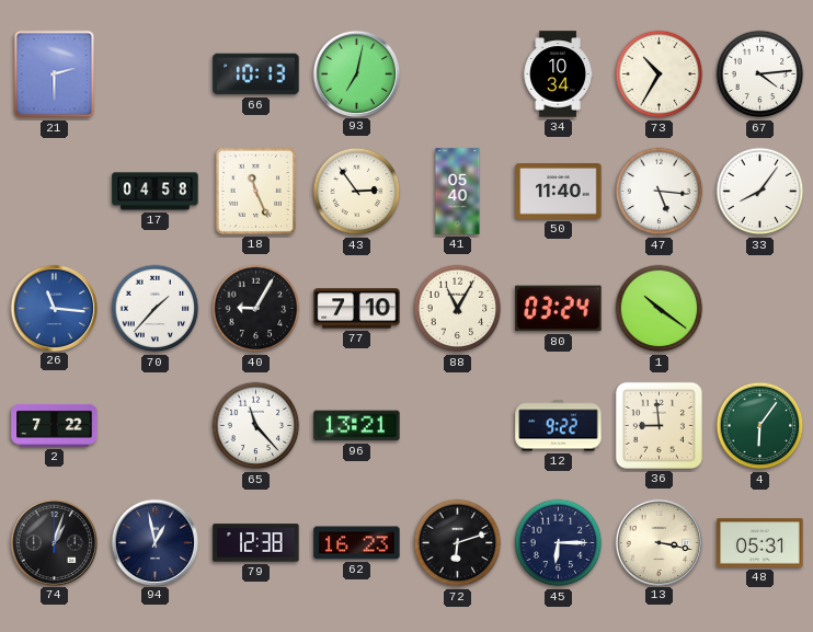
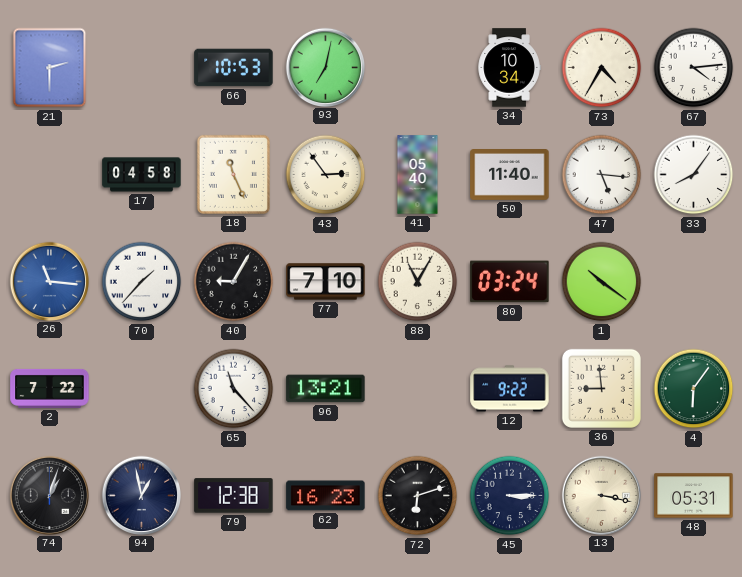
66: 10:13 -> 10:53
73: 10:35 -> 4:35
45: 6:15 -> 3:15
